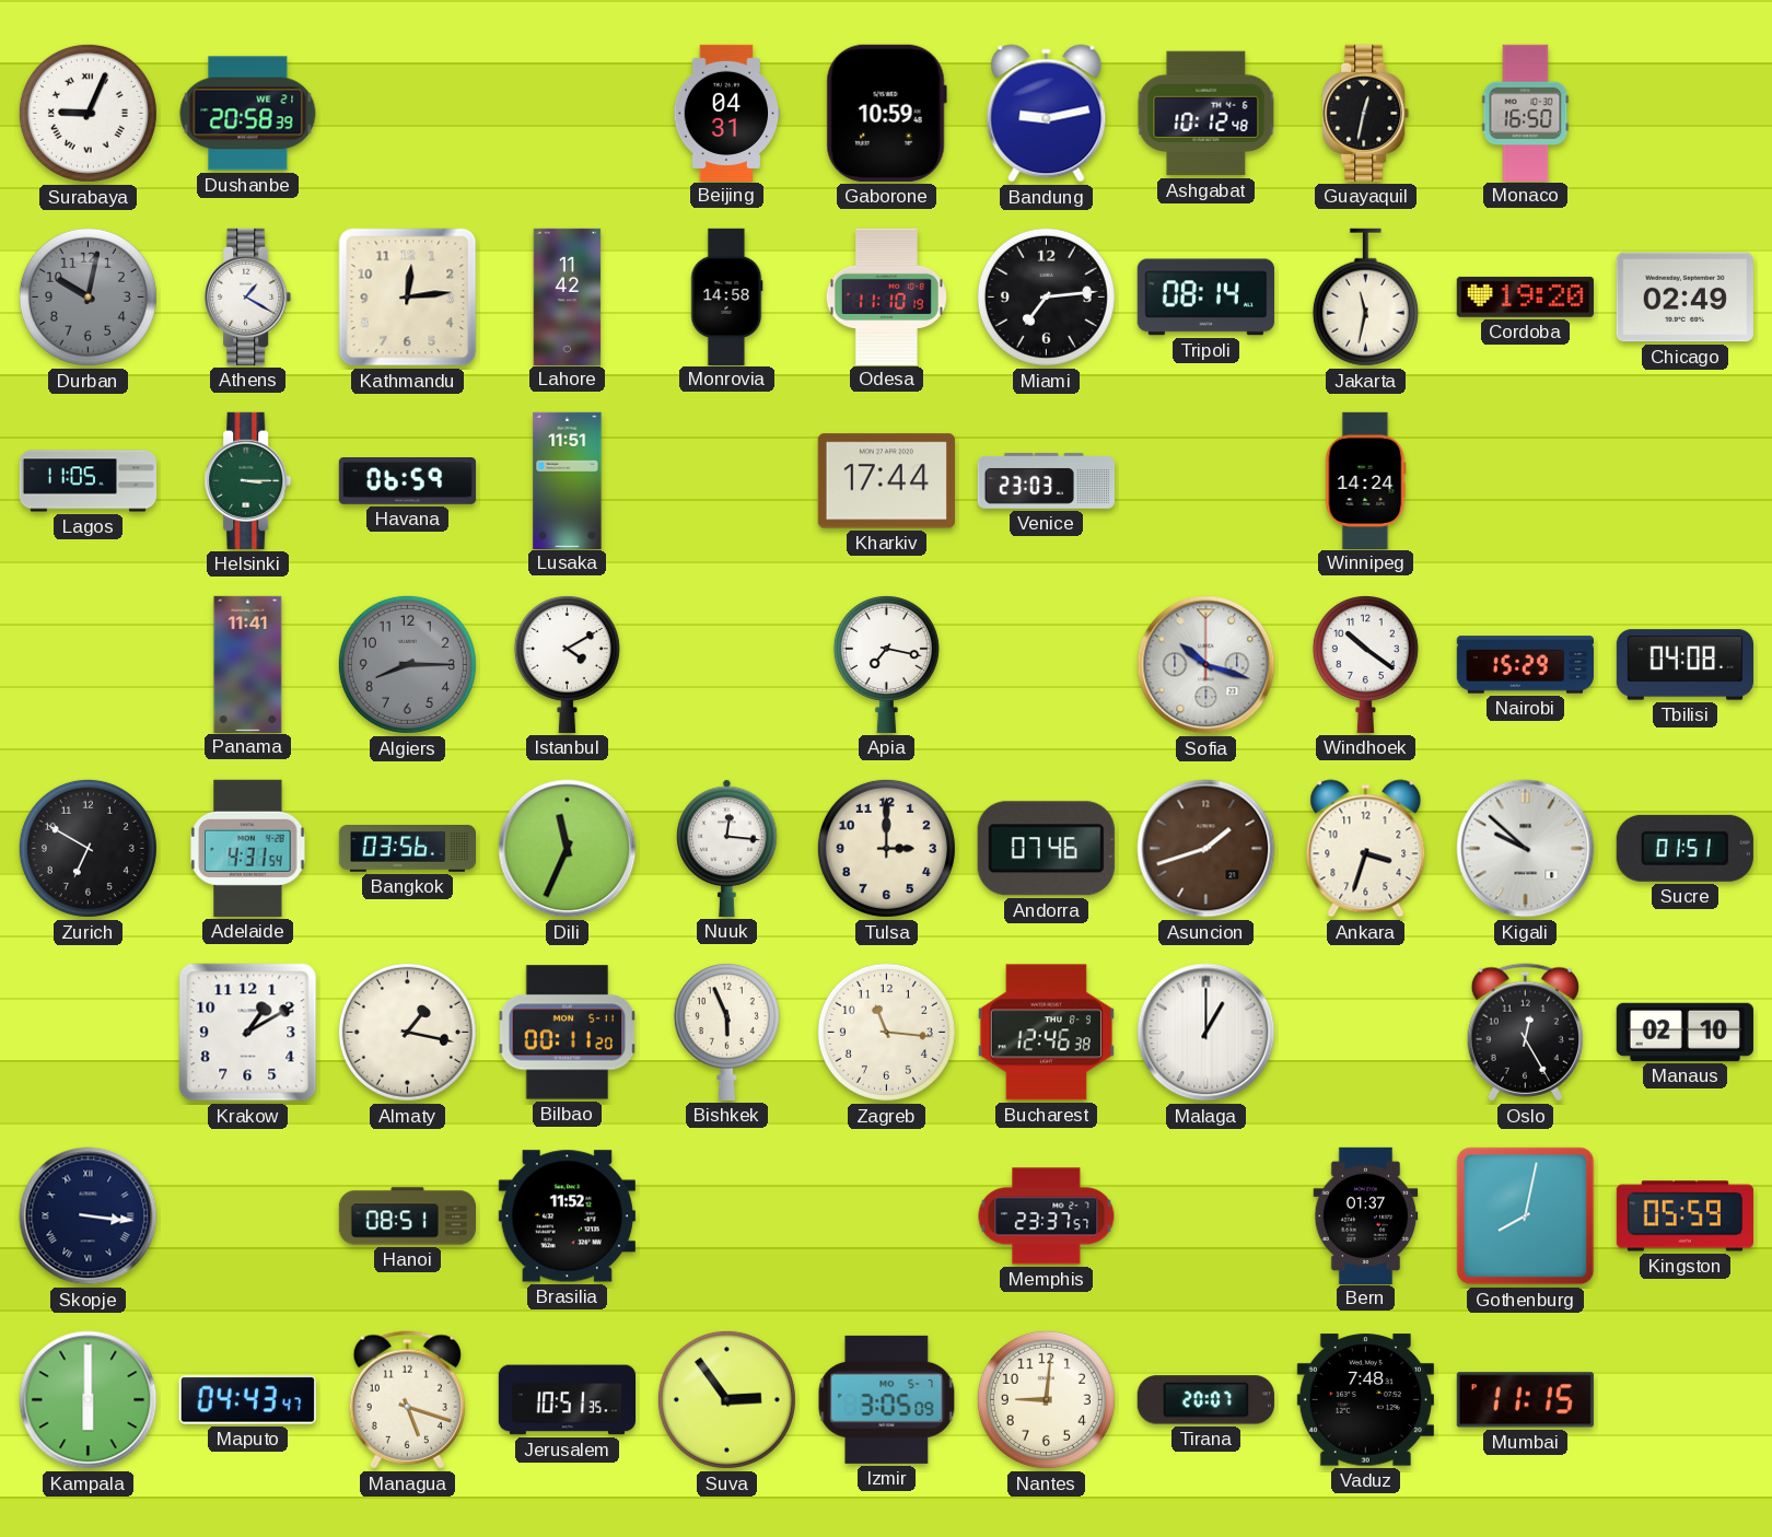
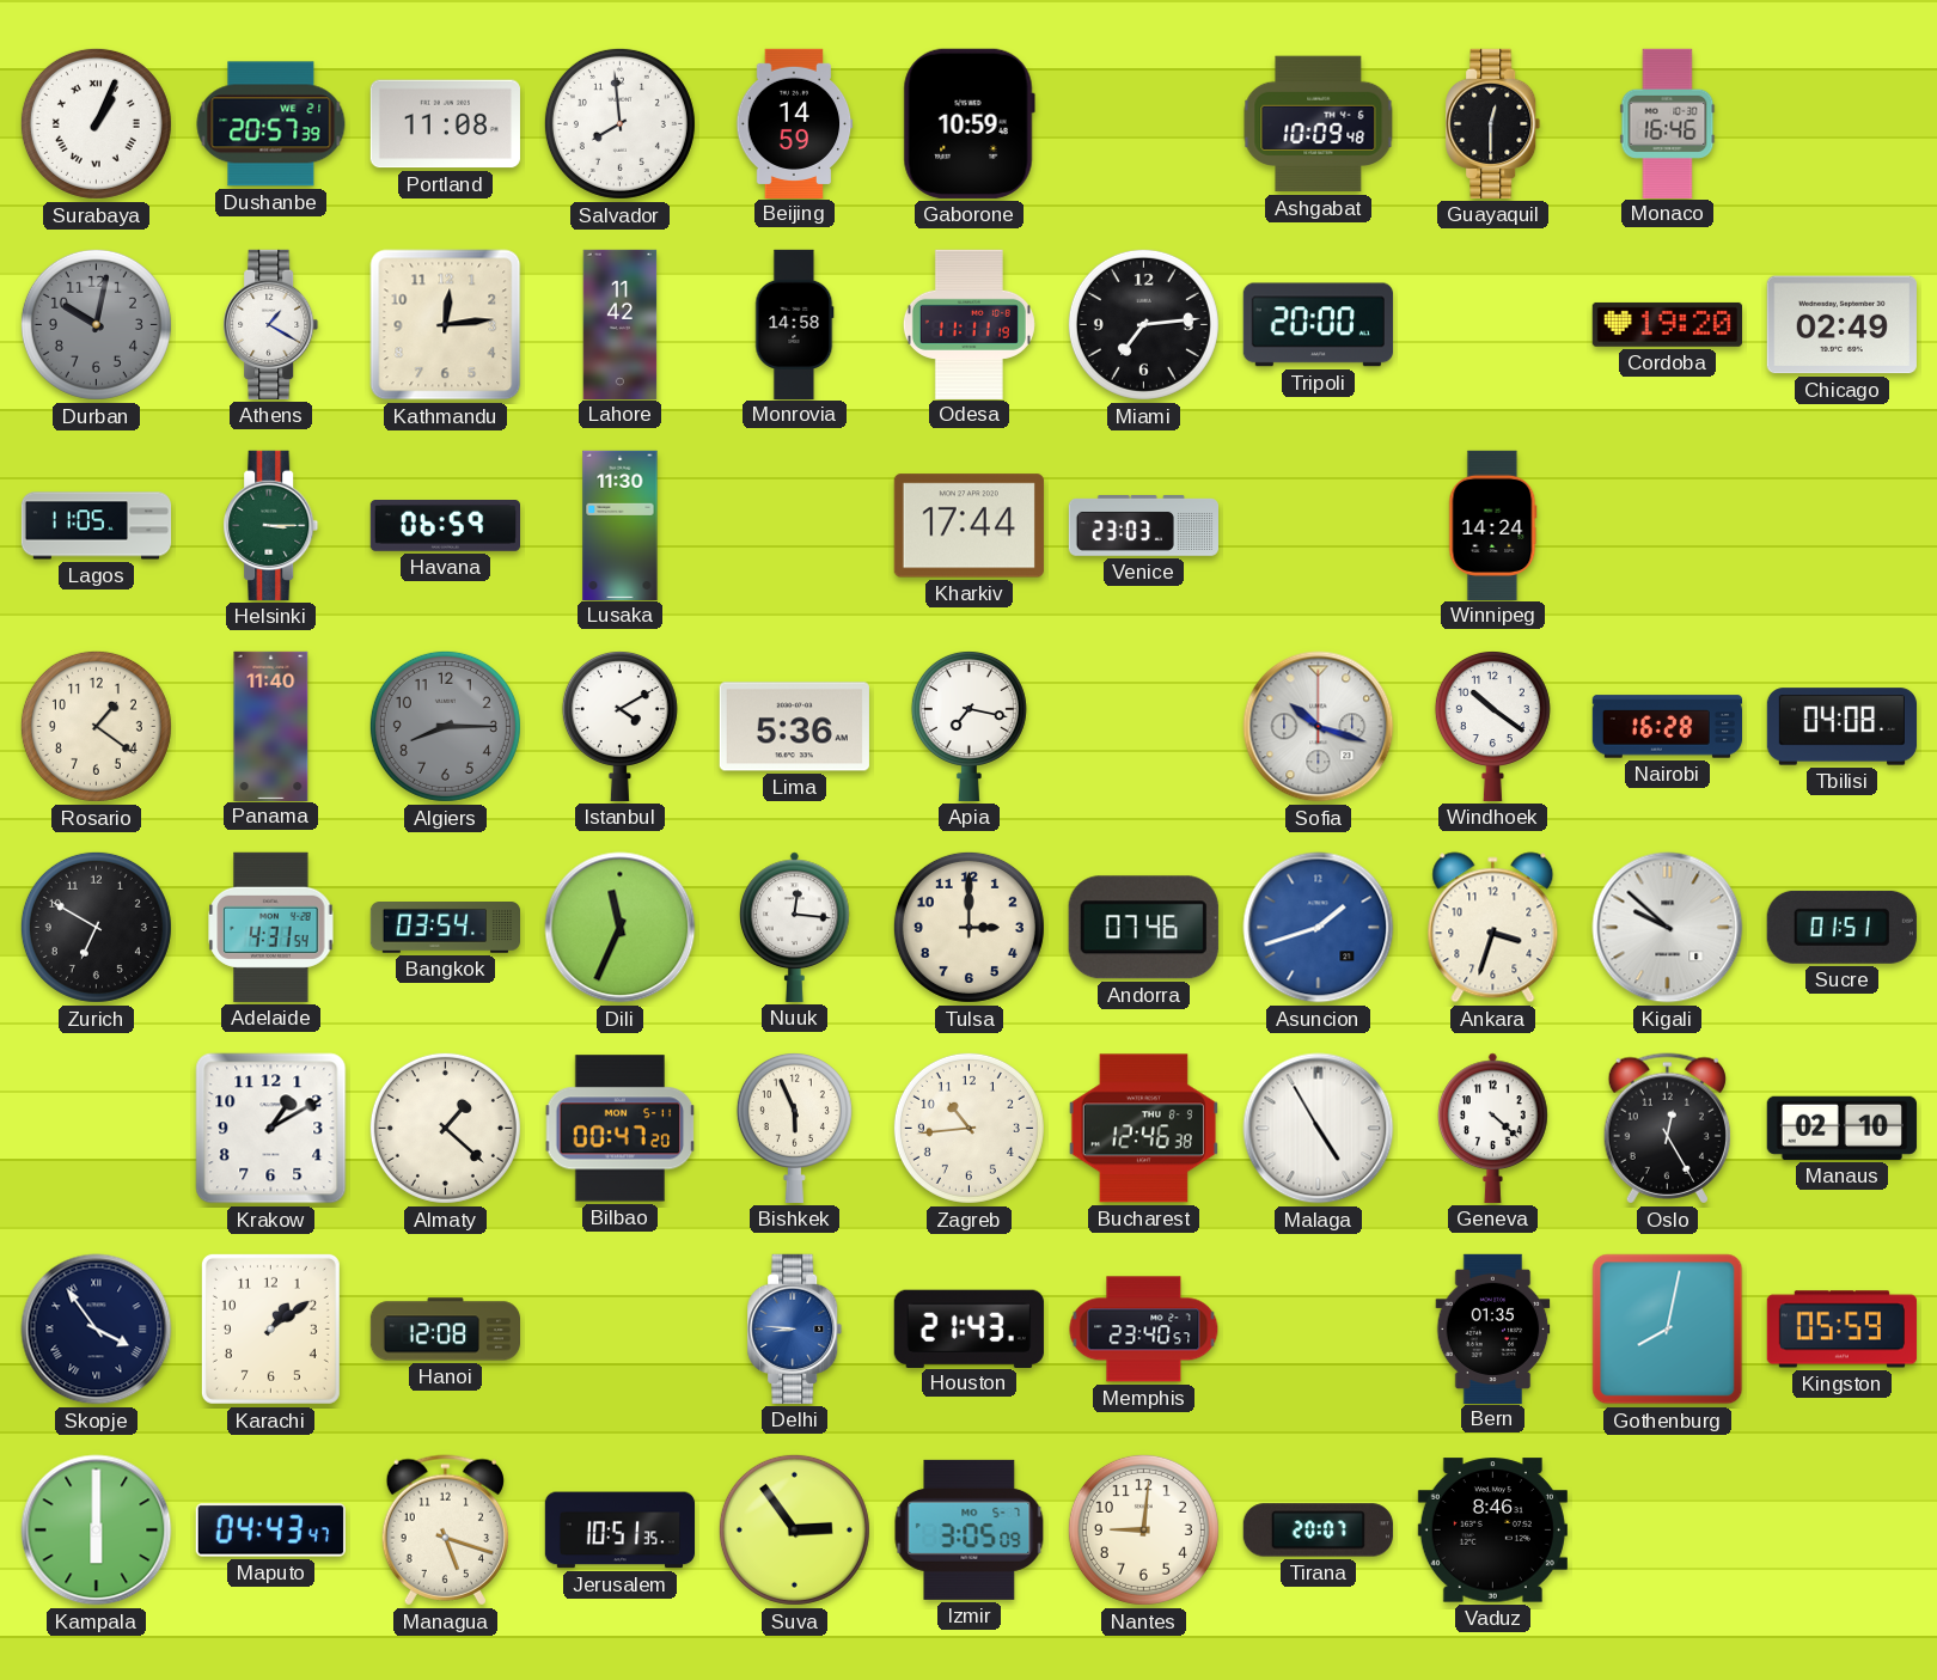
Surabaya: 9:04 -> 1:04
Dushanbe: 20:58 -> 20:57
Portland: none -> 11:08
Salvador: none -> 7:59
Beijing: 04:31 -> 14:59
Bandung: 9:13 -> none
Ashgabat: 10:12 -> 10:09
Guayaquil: 12:32 -> 12:30
Monaco: 16:50 -> 16:46
Odesa: 11:10 -> 11:11
Tripoli: 08:14 -> 20:00
Jakarta: 11:32 -> none
Lusaka: 11:51 -> 11:30
Rosario: none -> 1:21
Panama: 11:41 -> 11:40
Lima: none -> 5:36
Nairobi: 15:29 -> 16:28
Bangkok: 03:56 -> 03:54
Asuncion dial: brown -> blue
Almaty: 1:17 -> 1:22
Bilbao: 00:11 -> 00:47
Zagreb: 11:16 -> 10:44
Malaga: 1:00 -> 4:55
Geneva: none -> 4:22
Skopje: 3:16 -> 3:54
Karachi: none -> 1:09
Hanoi: 08:51 -> 12:08
Brasilia: 11:52 -> none
Delhi: none -> 8:46
Houston: none -> 21:43
Memphis: 23:37 -> 23:40
Bern: 01:37 -> 01:35
Vaduz: 7:48 -> 8:46
Mumbai: 11:15 -> none
